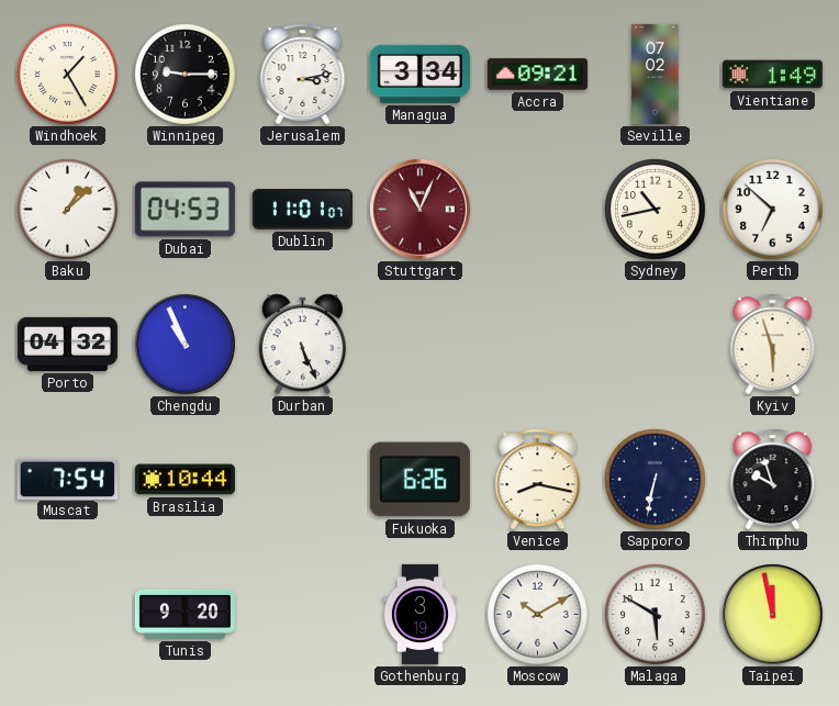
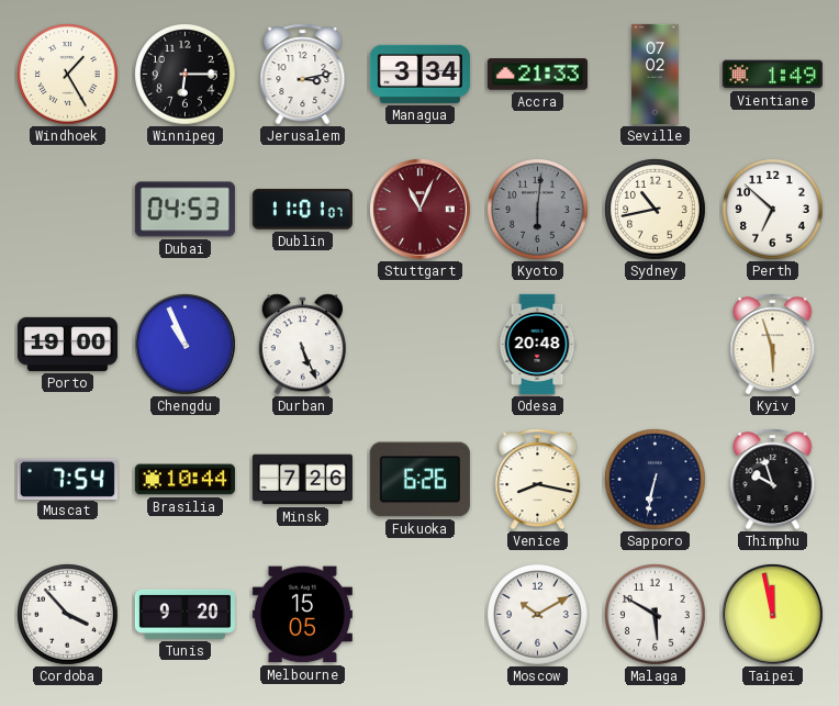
Winnipeg: 9:15 -> 6:15
Accra: 09:21 -> 21:33
Baku: 1:08 -> none
Kyoto: none -> 6:01
Porto: 04:32 -> 19:00
Odesa: none -> 20:48
Minsk: none -> 7:26
Cordoba: none -> 3:53
Melbourne: none -> 15:05
Gothenburg: 3:19 -> none
